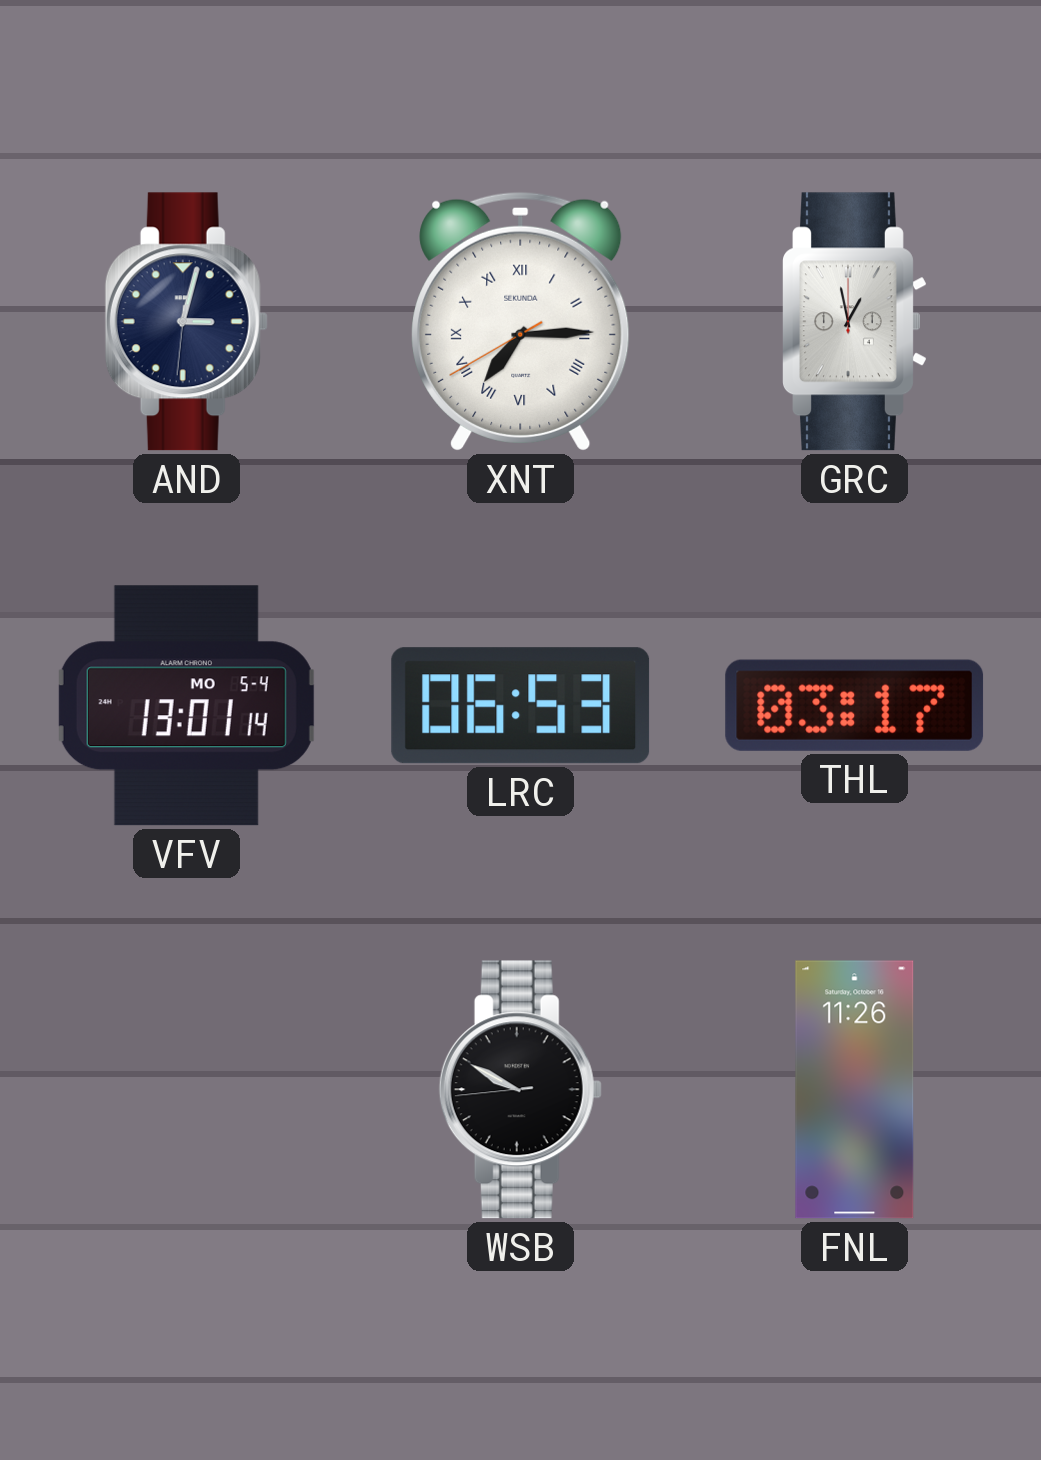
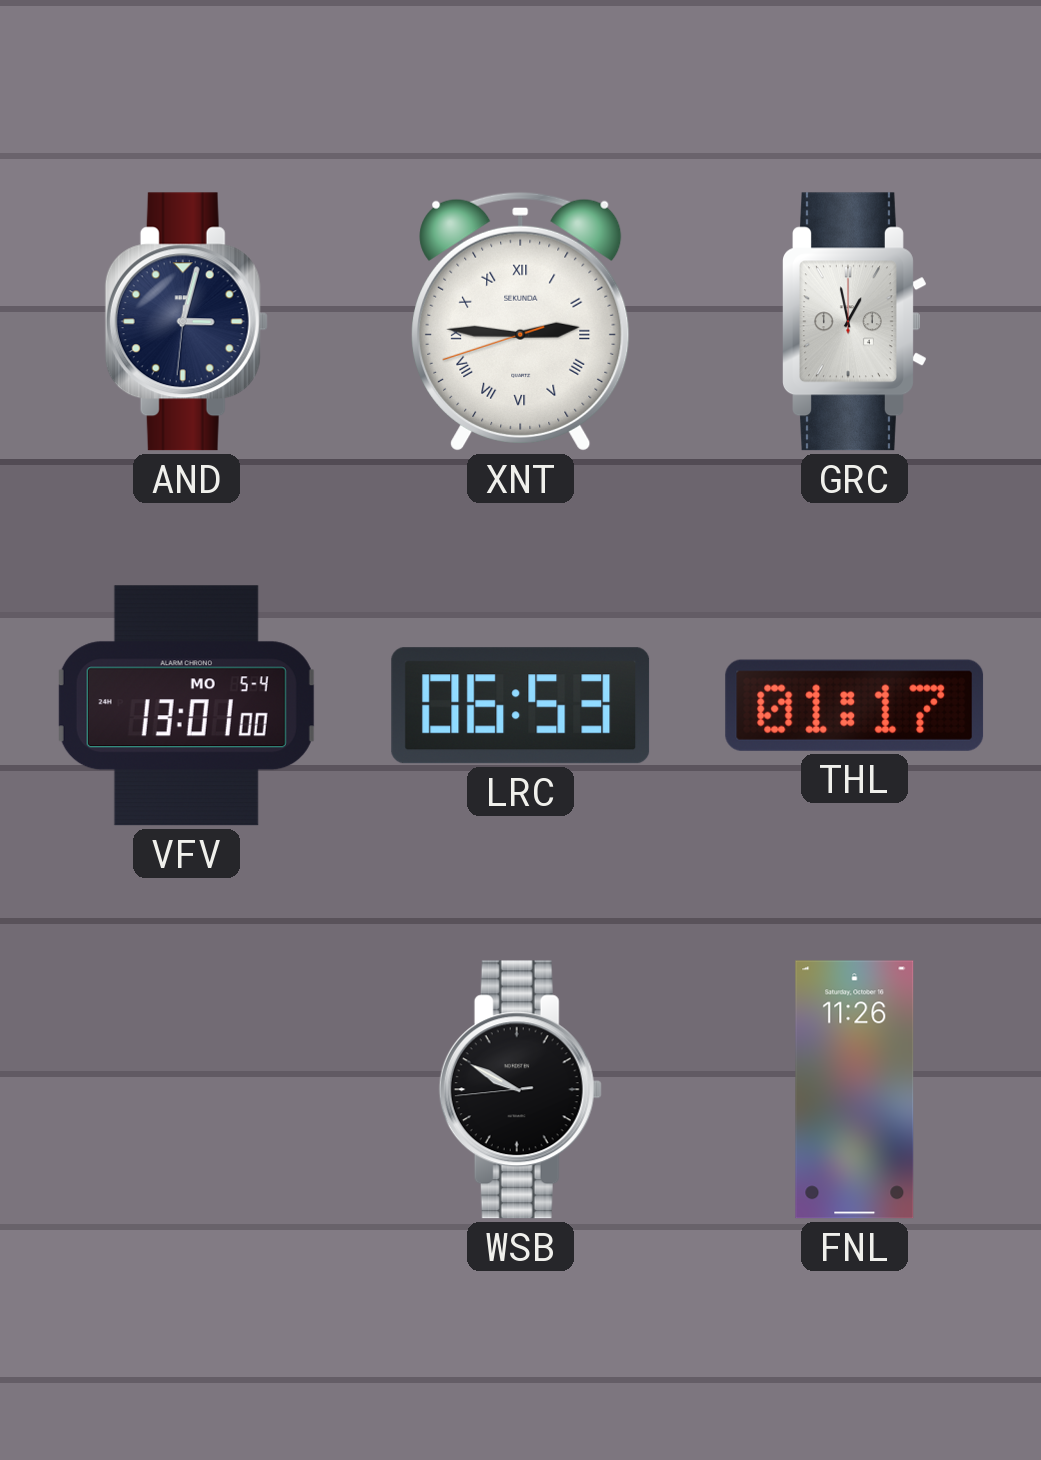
XNT: 7:14 -> 2:45
VFV: 13:01:14 -> 13:01:00
THL: 03:17 -> 01:17
